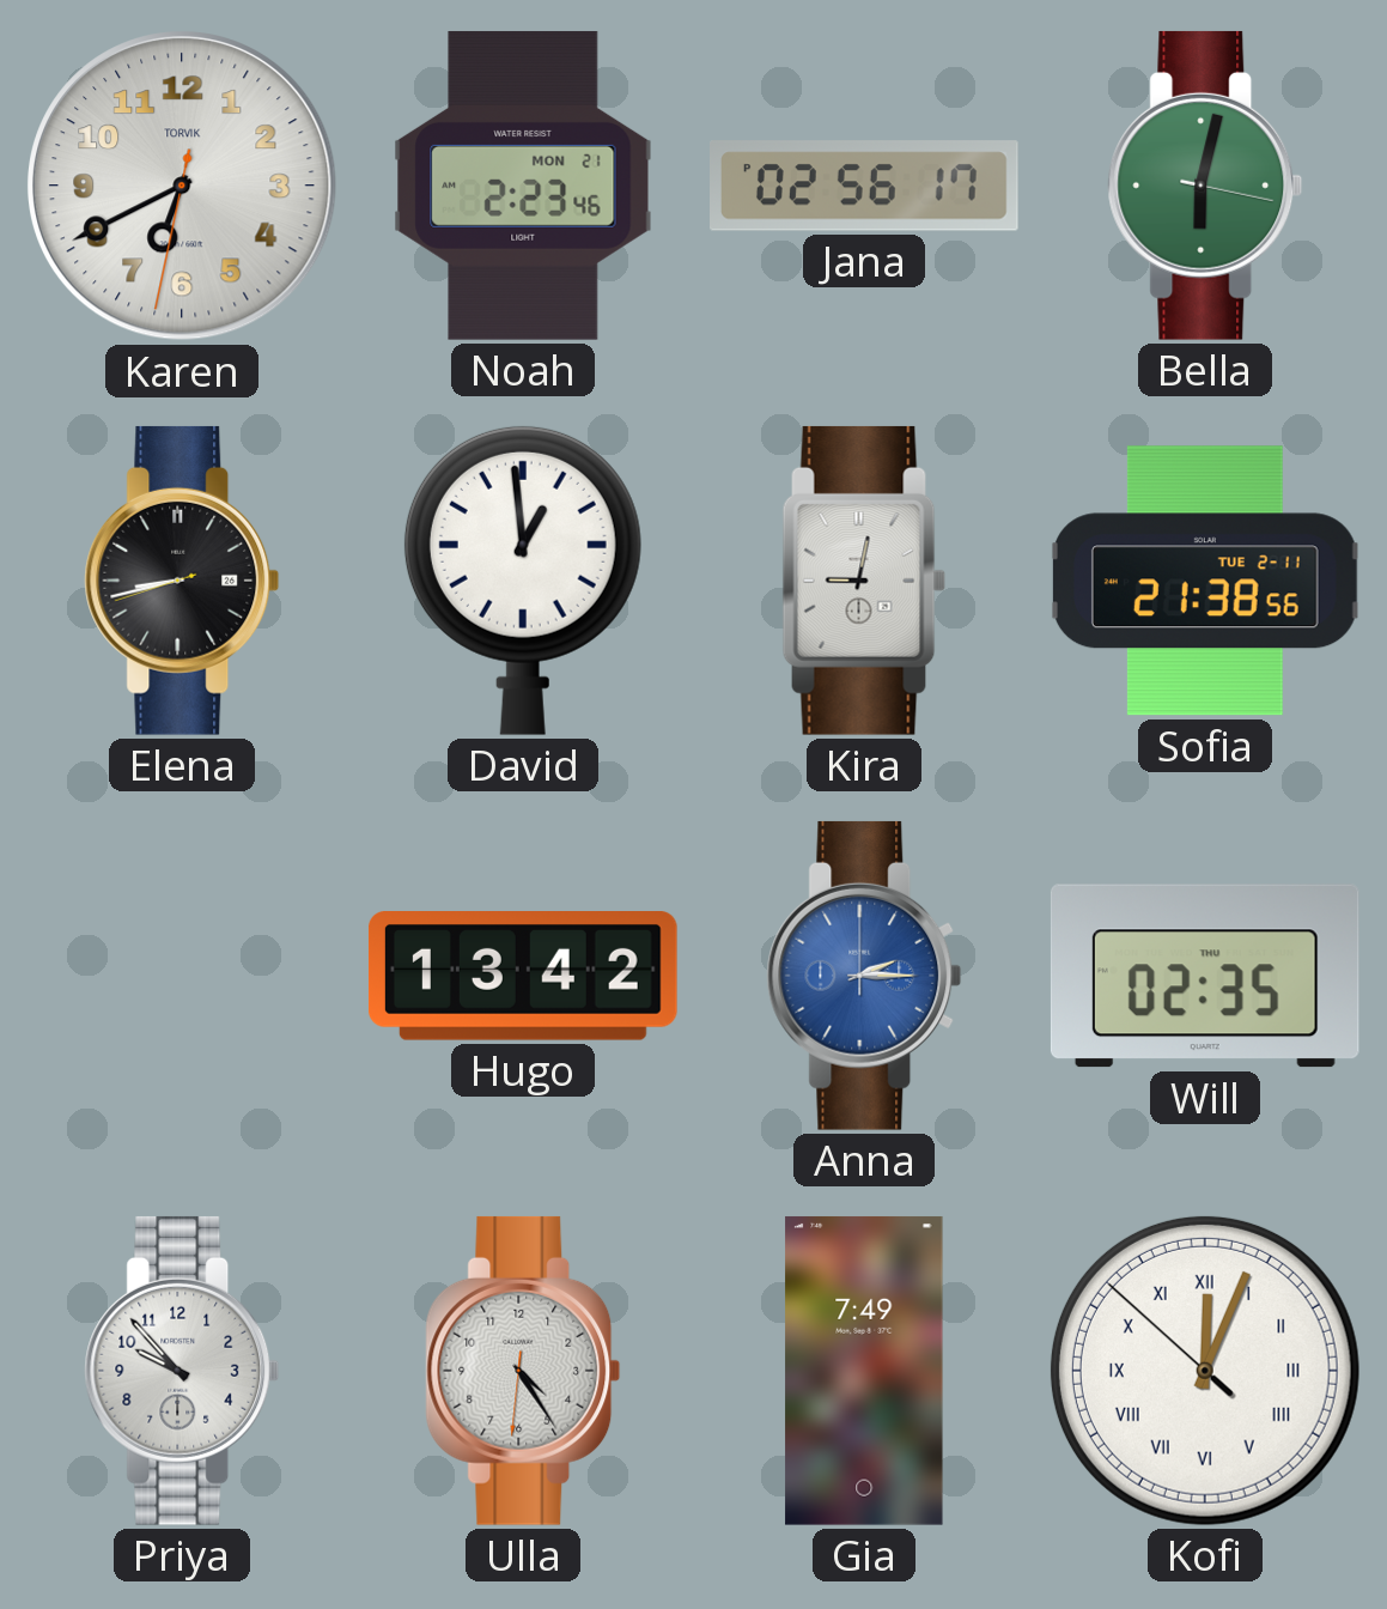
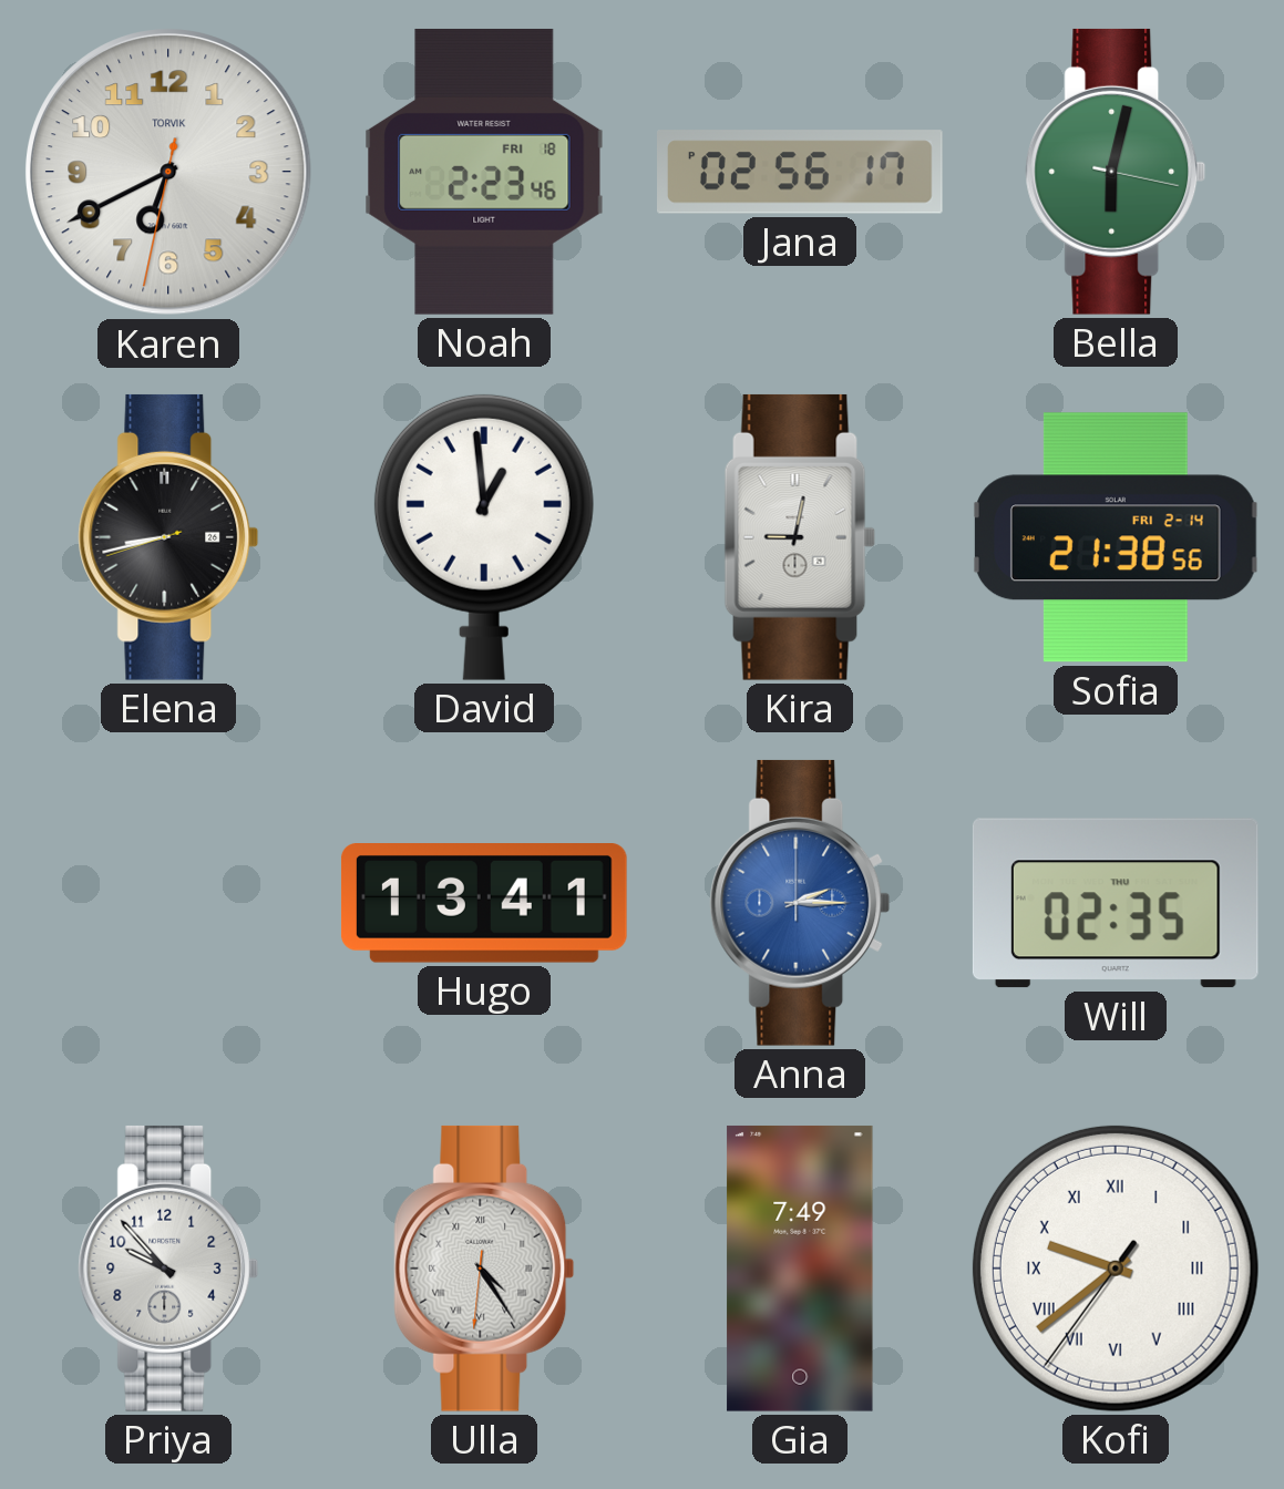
Noah date: MON 21 -> FRI 18
Sofia date: TUE 2-11 -> FRI 2-14
Hugo: 13:42 -> 13:41
Ulla numerals: Arabic -> Roman
Kofi: 12:03 -> 9:38
